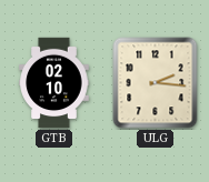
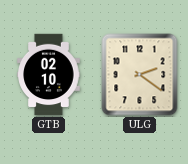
ULG: 2:16 -> 2:21
